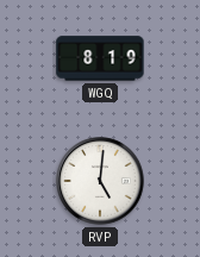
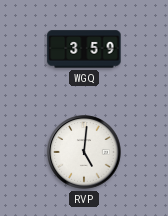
WGQ: 8:19 -> 3:59
